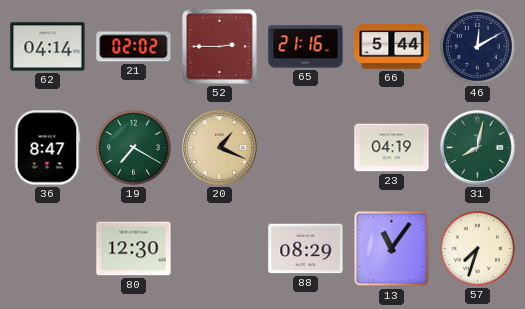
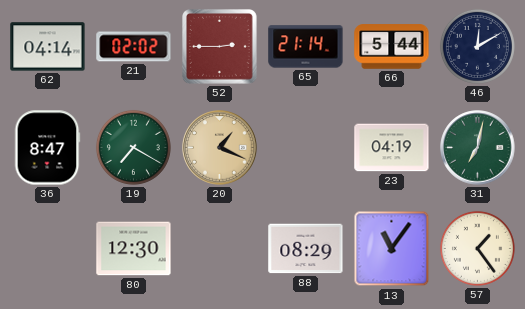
65: 21:16 -> 21:14
31: 8:02 -> 7:02
57: 7:33 -> 1:24
